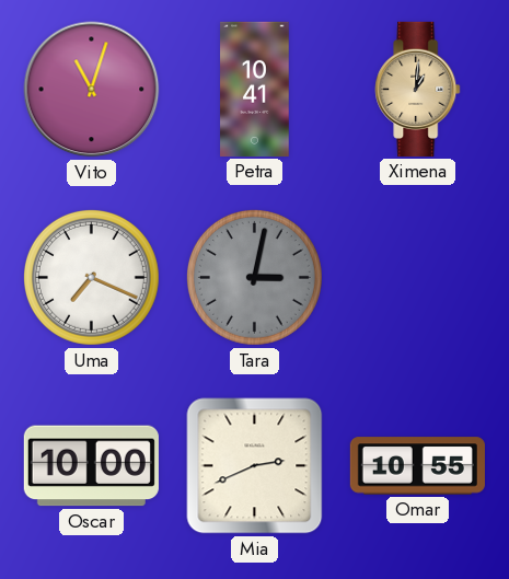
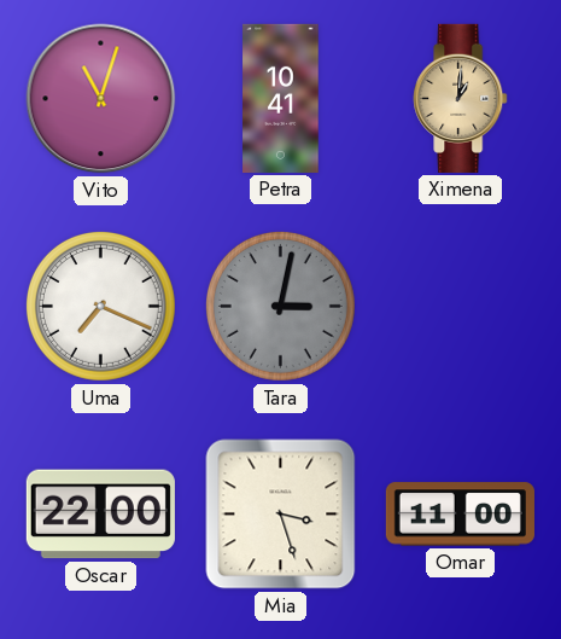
Oscar: 10:00 -> 22:00
Mia: 2:41 -> 3:27
Omar: 10:55 -> 11:00
